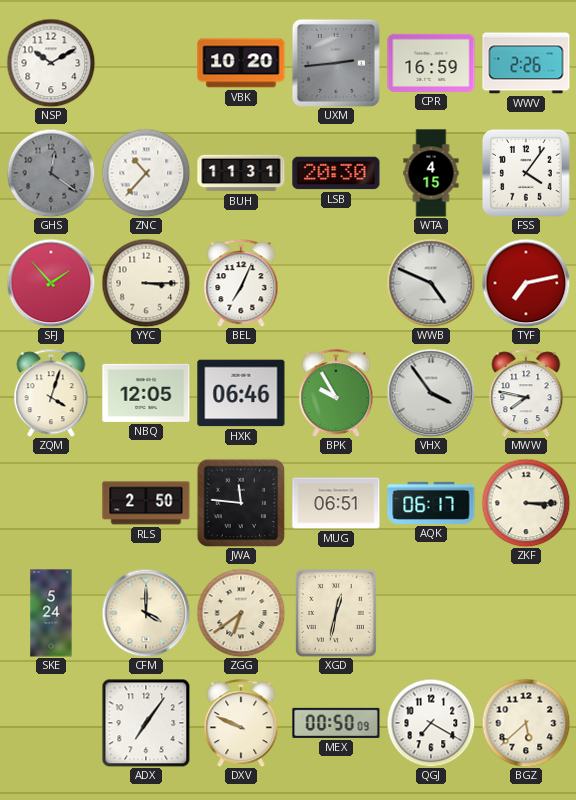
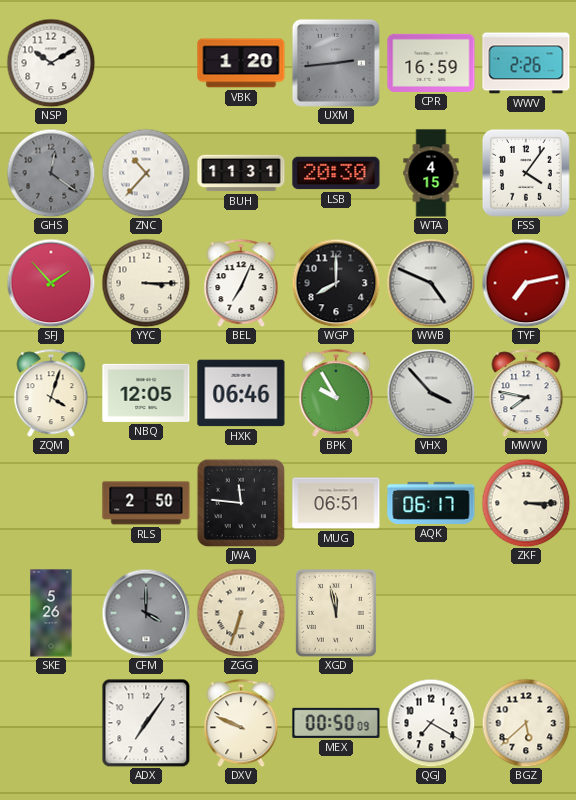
VBK: 10:20 -> 1:20
WGP: none -> 8:00
VHX: 3:54 -> 3:53
SKE: 5:24 -> 5:26
CFM dial: cream -> grey
ZGG: 6:39 -> 6:33
XGD: 12:32 -> 11:58
